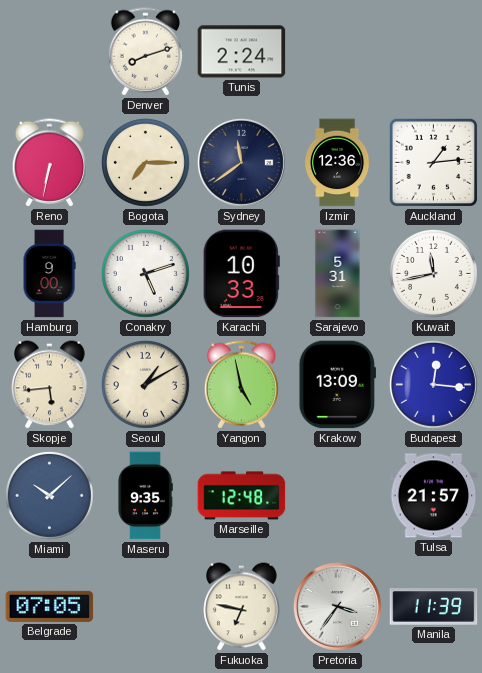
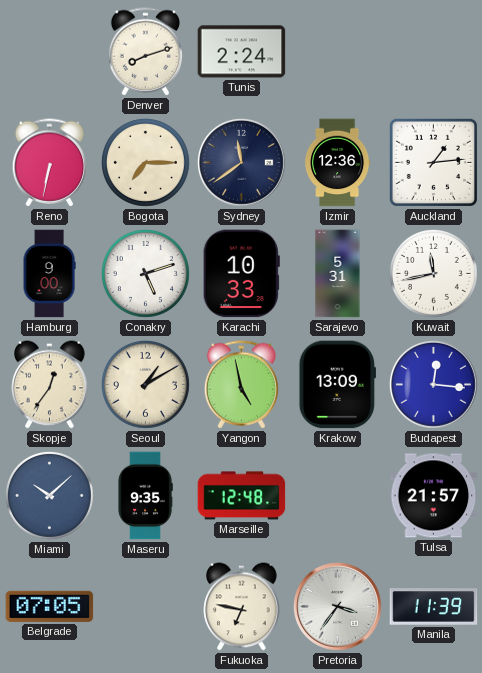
Skopje: 5:44 -> 12:36
